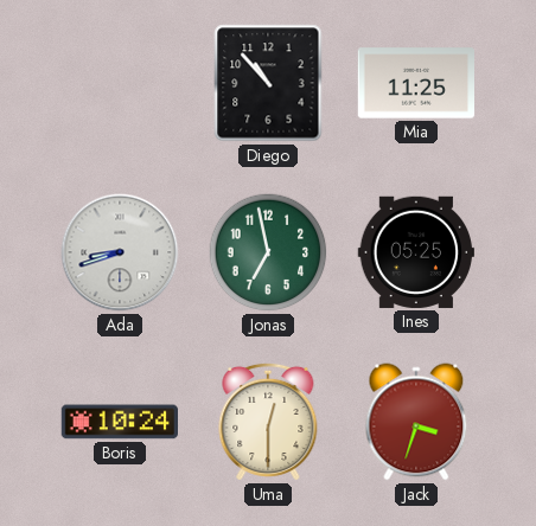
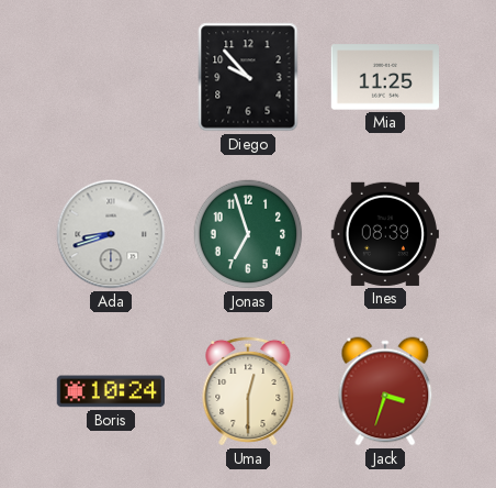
Diego: 10:53 -> 9:53
Jonas: 6:58 -> 6:57
Ines: 05:25 -> 08:39
